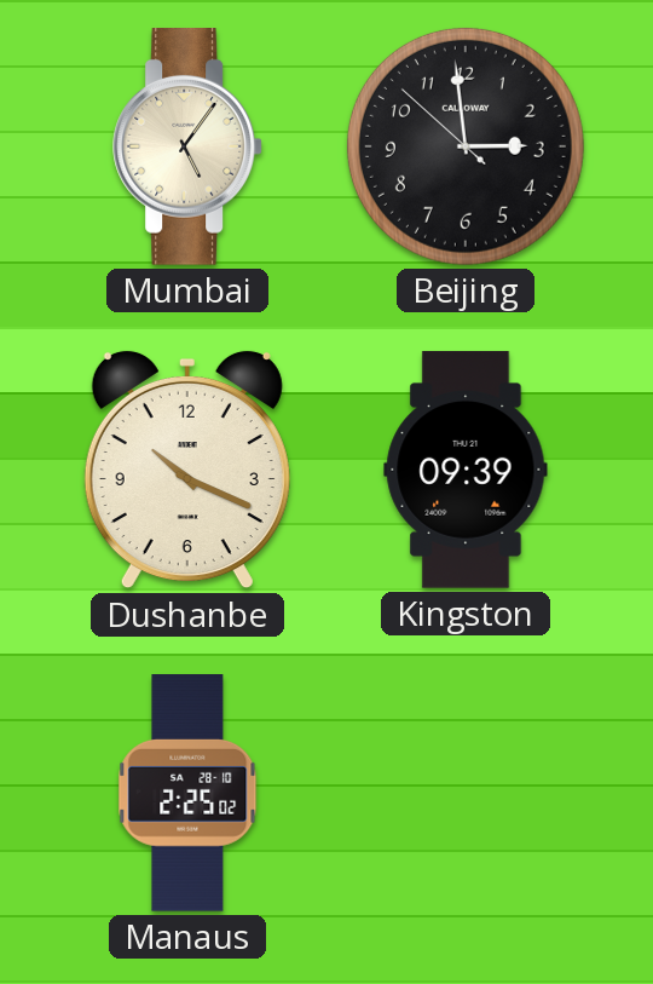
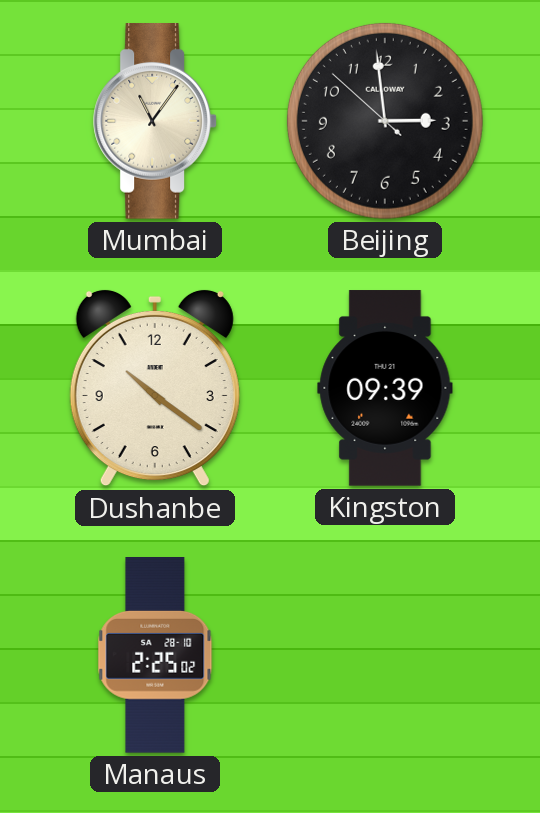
Mumbai: 5:06 -> 11:06
Dushanbe: 10:19 -> 10:21
